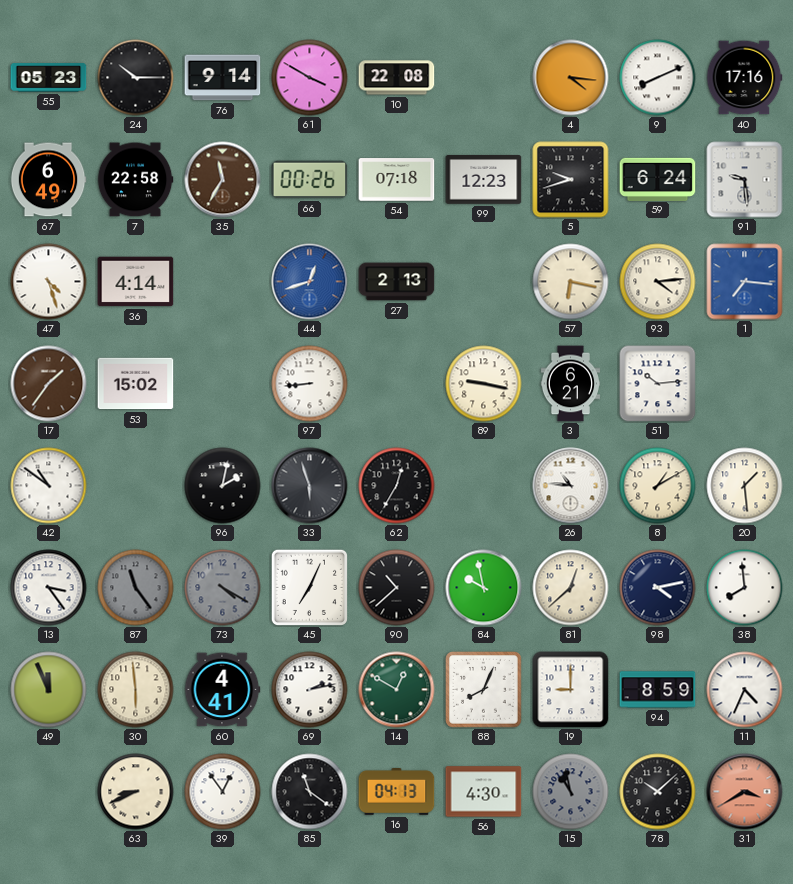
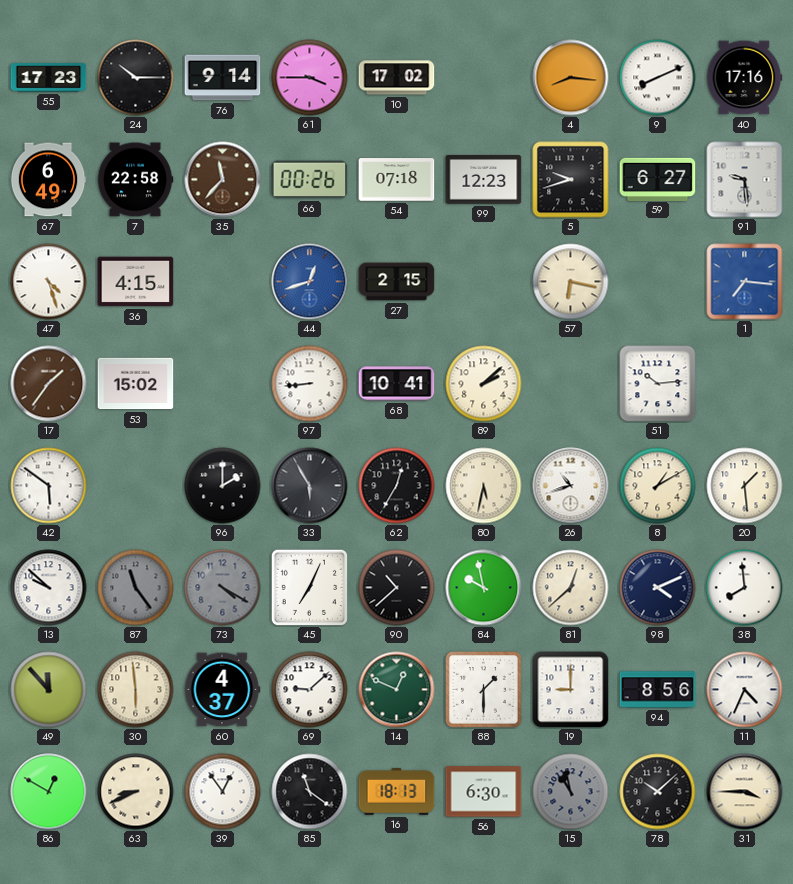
55: 05:23 -> 17:23
61: 3:50 -> 3:45
10: 22:08 -> 17:02
4: 4:16 -> 8:16
35: 11:35 -> 11:37
59: 6:24 -> 6:27
36: 4:14 -> 4:15
27: 2:13 -> 2:15
93: 4:14 -> none
68: none -> 10:41
89: 9:17 -> 2:08
3: 6:21 -> none
42: 10:51 -> 5:51
96: 2:02 -> 2:00
33: 5:57 -> 5:55
80: none -> 5:32
26: 10:46 -> 10:42
13: 3:24 -> 9:52
98: 4:13 -> 4:11
49: 11:56 -> 11:53
60: 4:41 -> 4:37
69: 2:13 -> 9:08
14: 12:50 -> 12:49
88: 8:04 -> 1:30
94: 8:59 -> 8:56
86: none -> 12:50
16: 04:13 -> 18:13
56: 4:30 -> 6:30
31: 3:40 -> 3:45
31 dial: salmon -> cream
